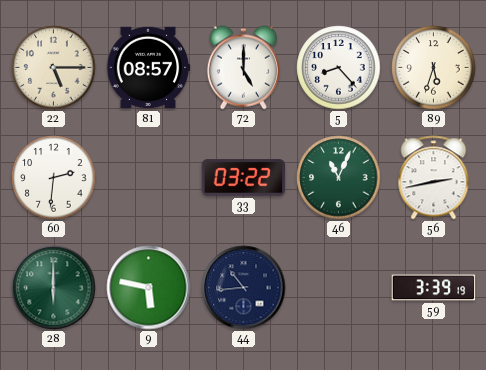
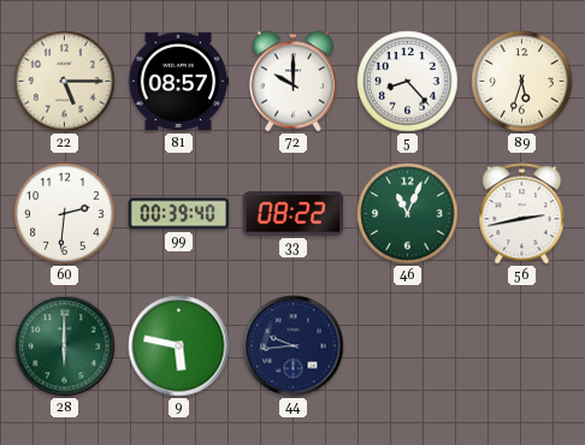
72: 5:00 -> 10:00
99: none -> 00:39
33: 03:22 -> 08:22
44: 10:44 -> 9:44
59: 3:39 -> none
